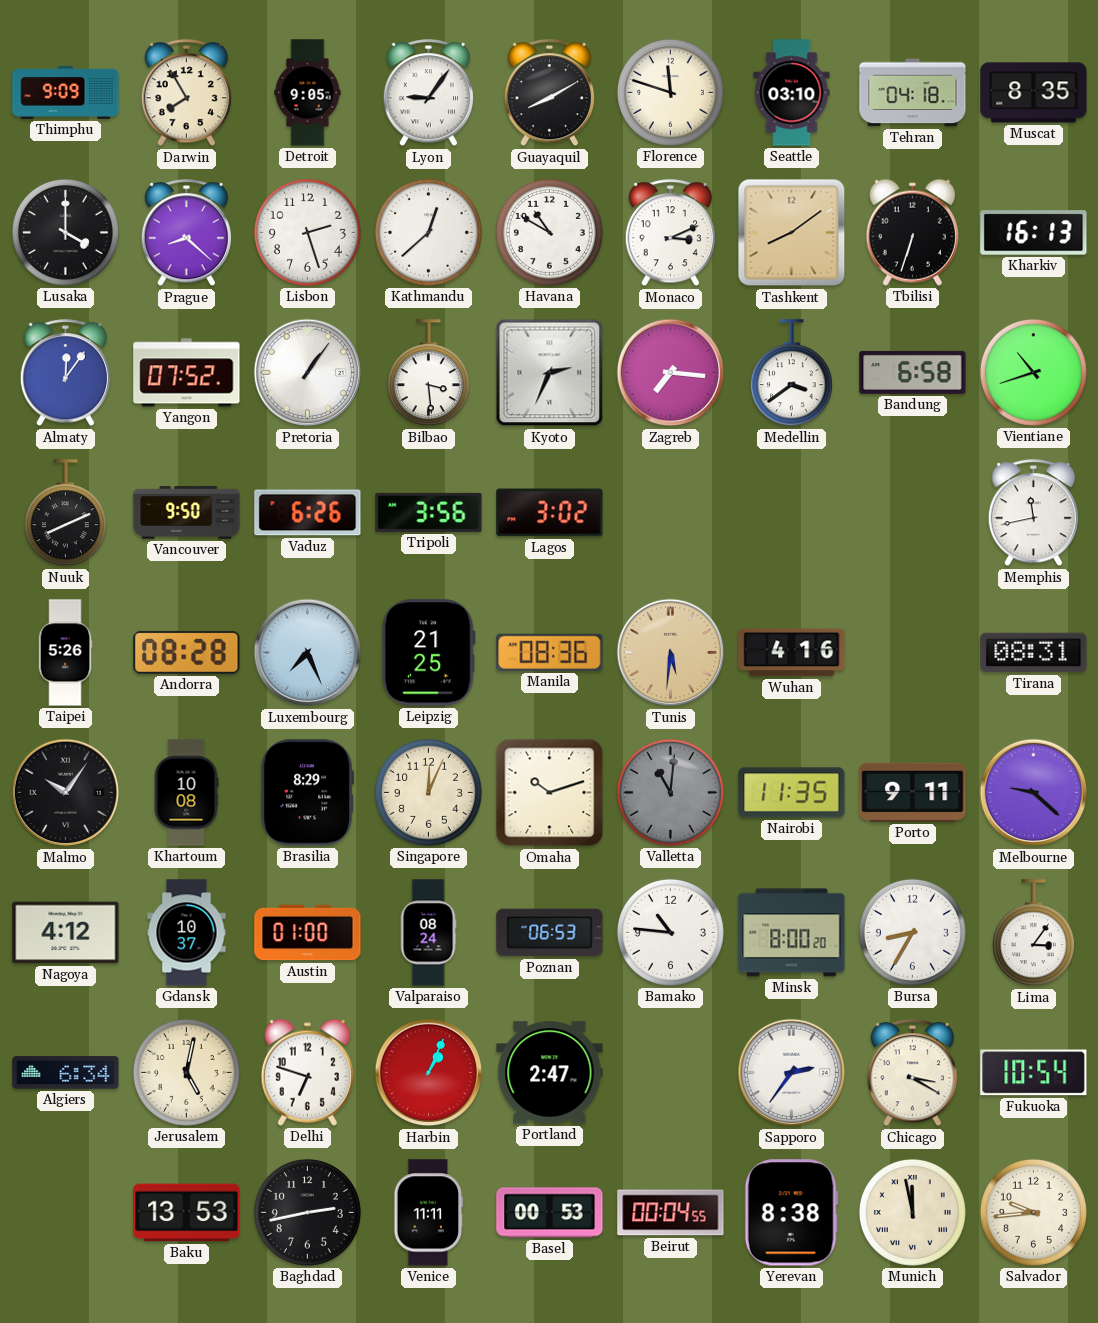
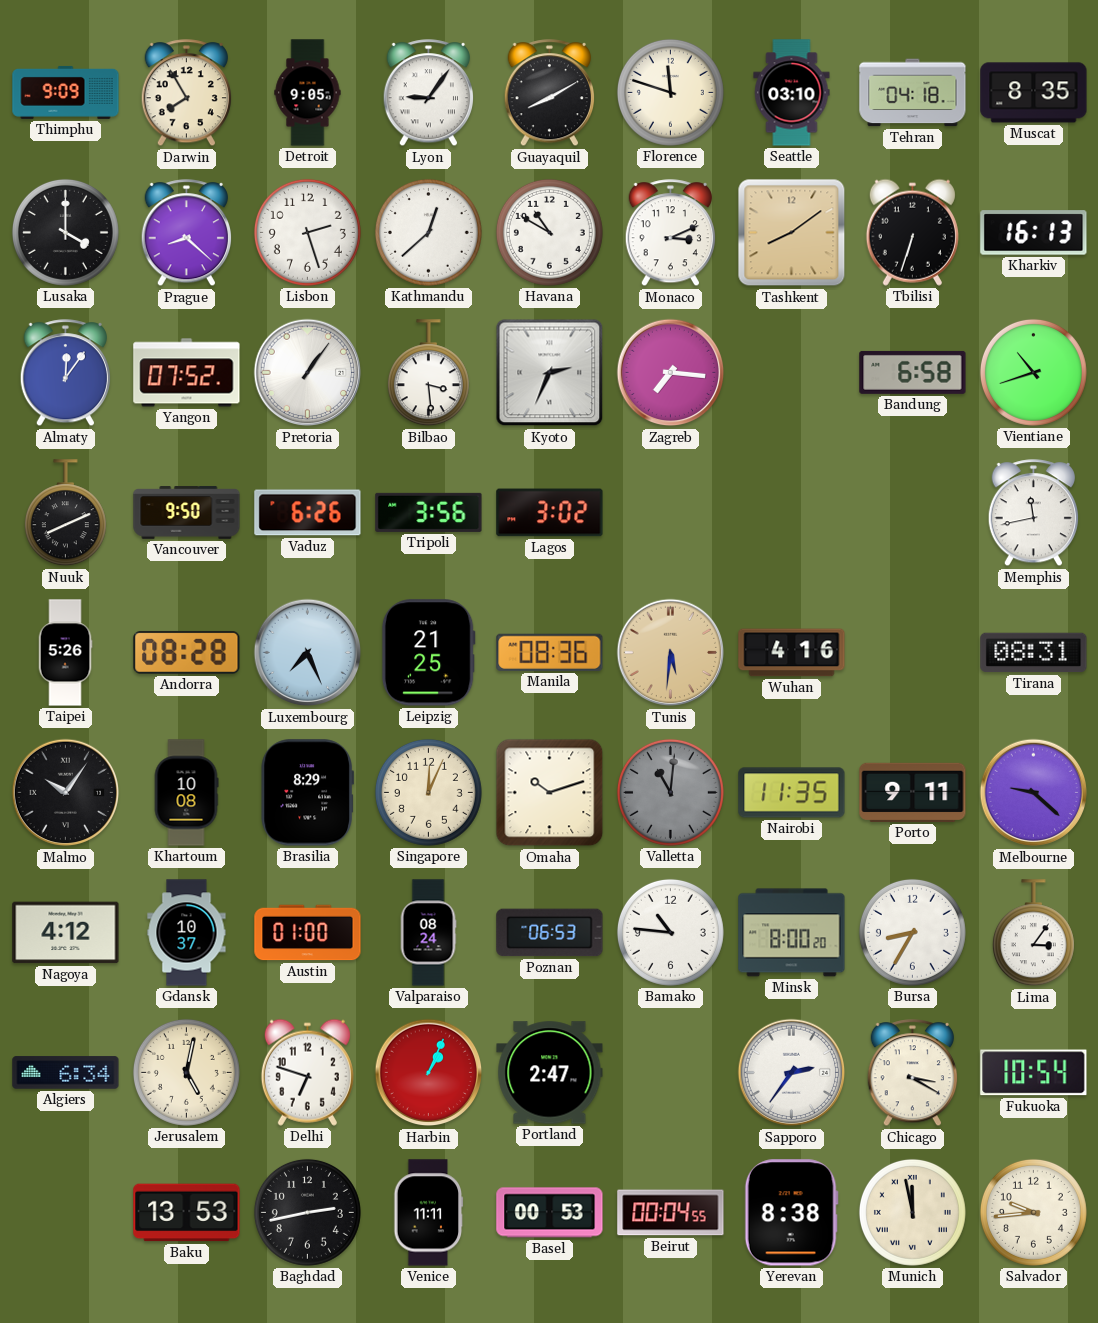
Medellin: 3:39 -> none
